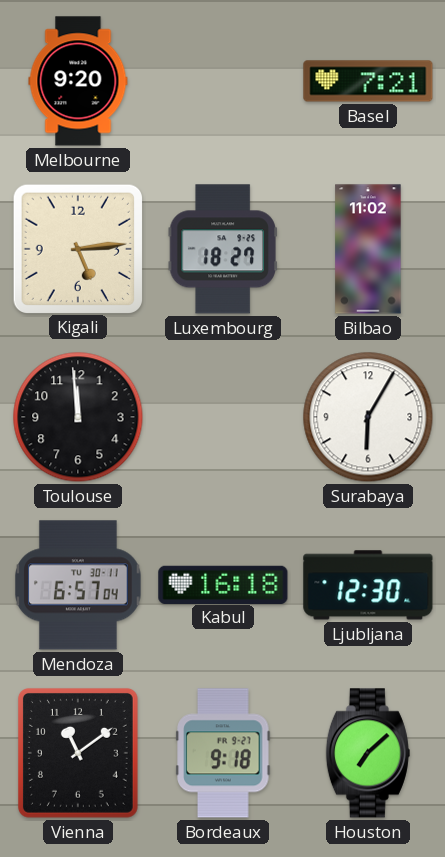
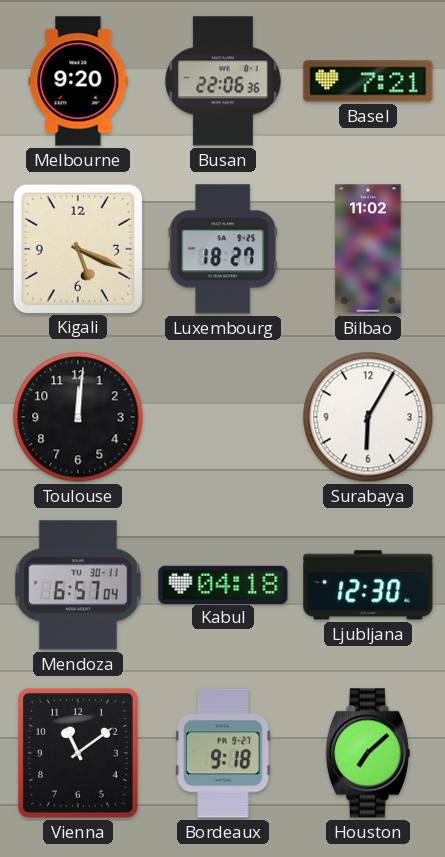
Busan: none -> 22:06
Kigali: 5:14 -> 5:19
Toulouse: 11:59 -> 12:01
Kabul: 16:18 -> 04:18
